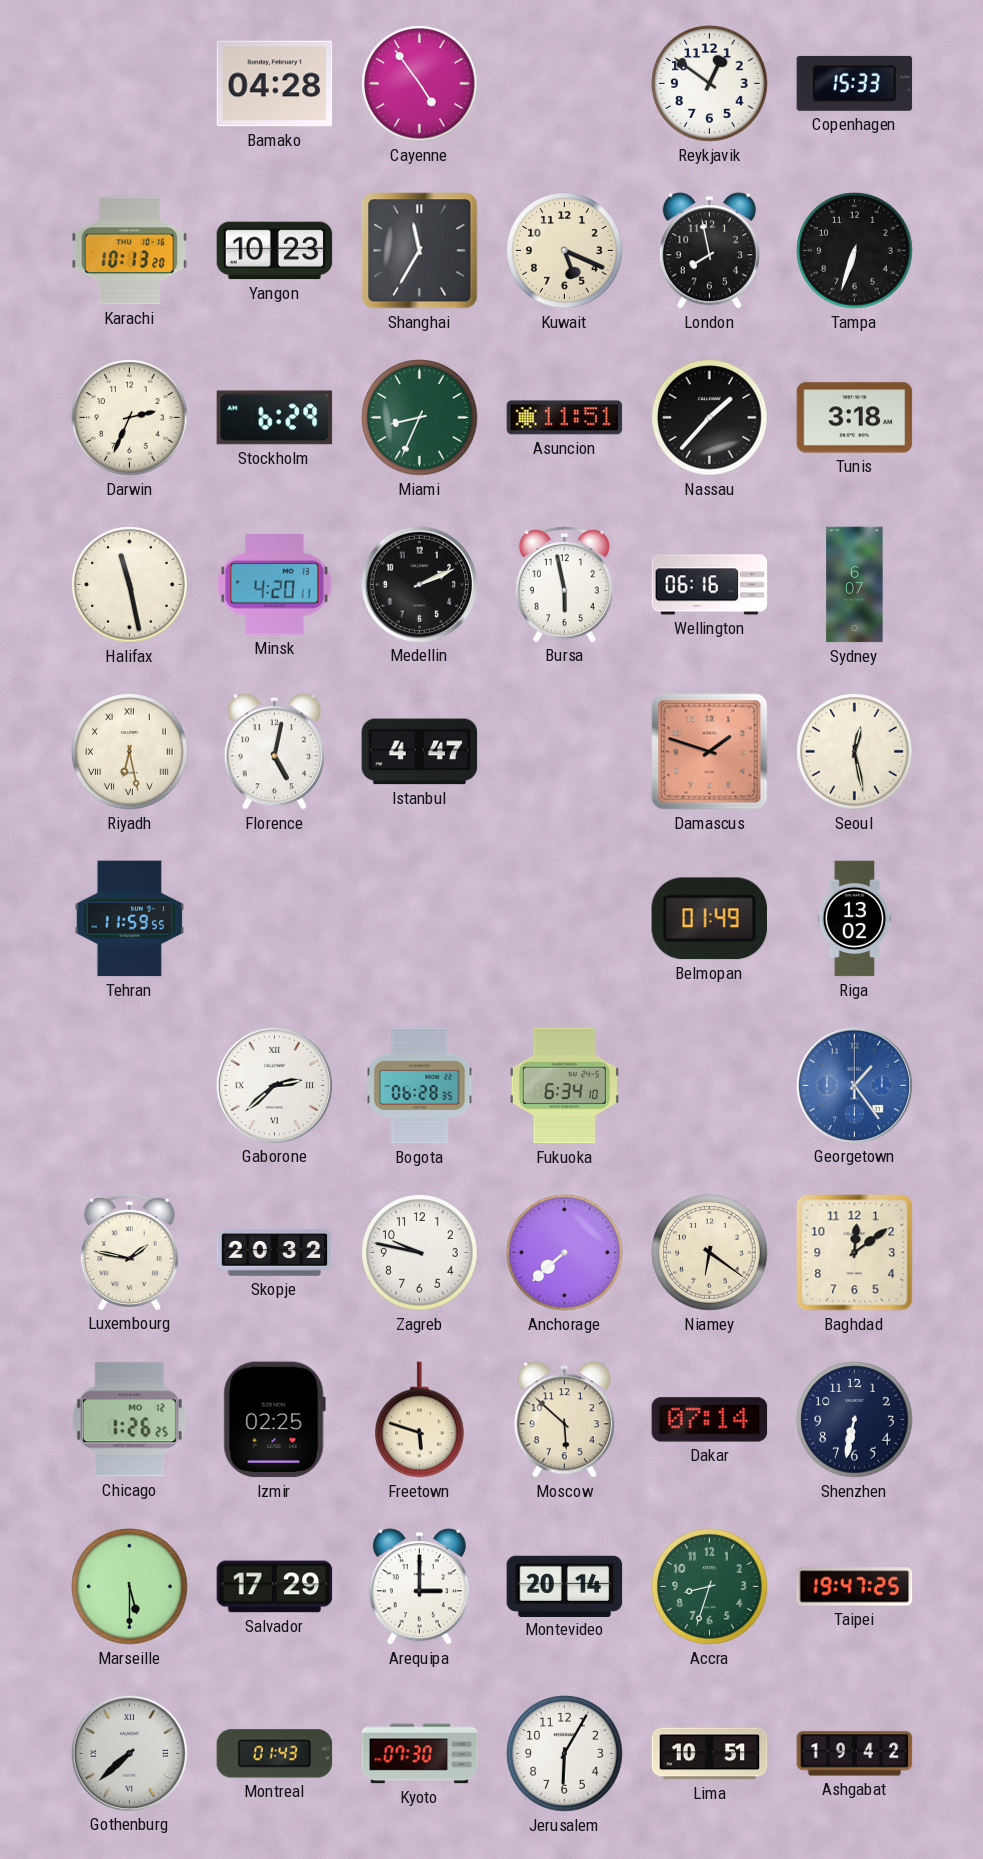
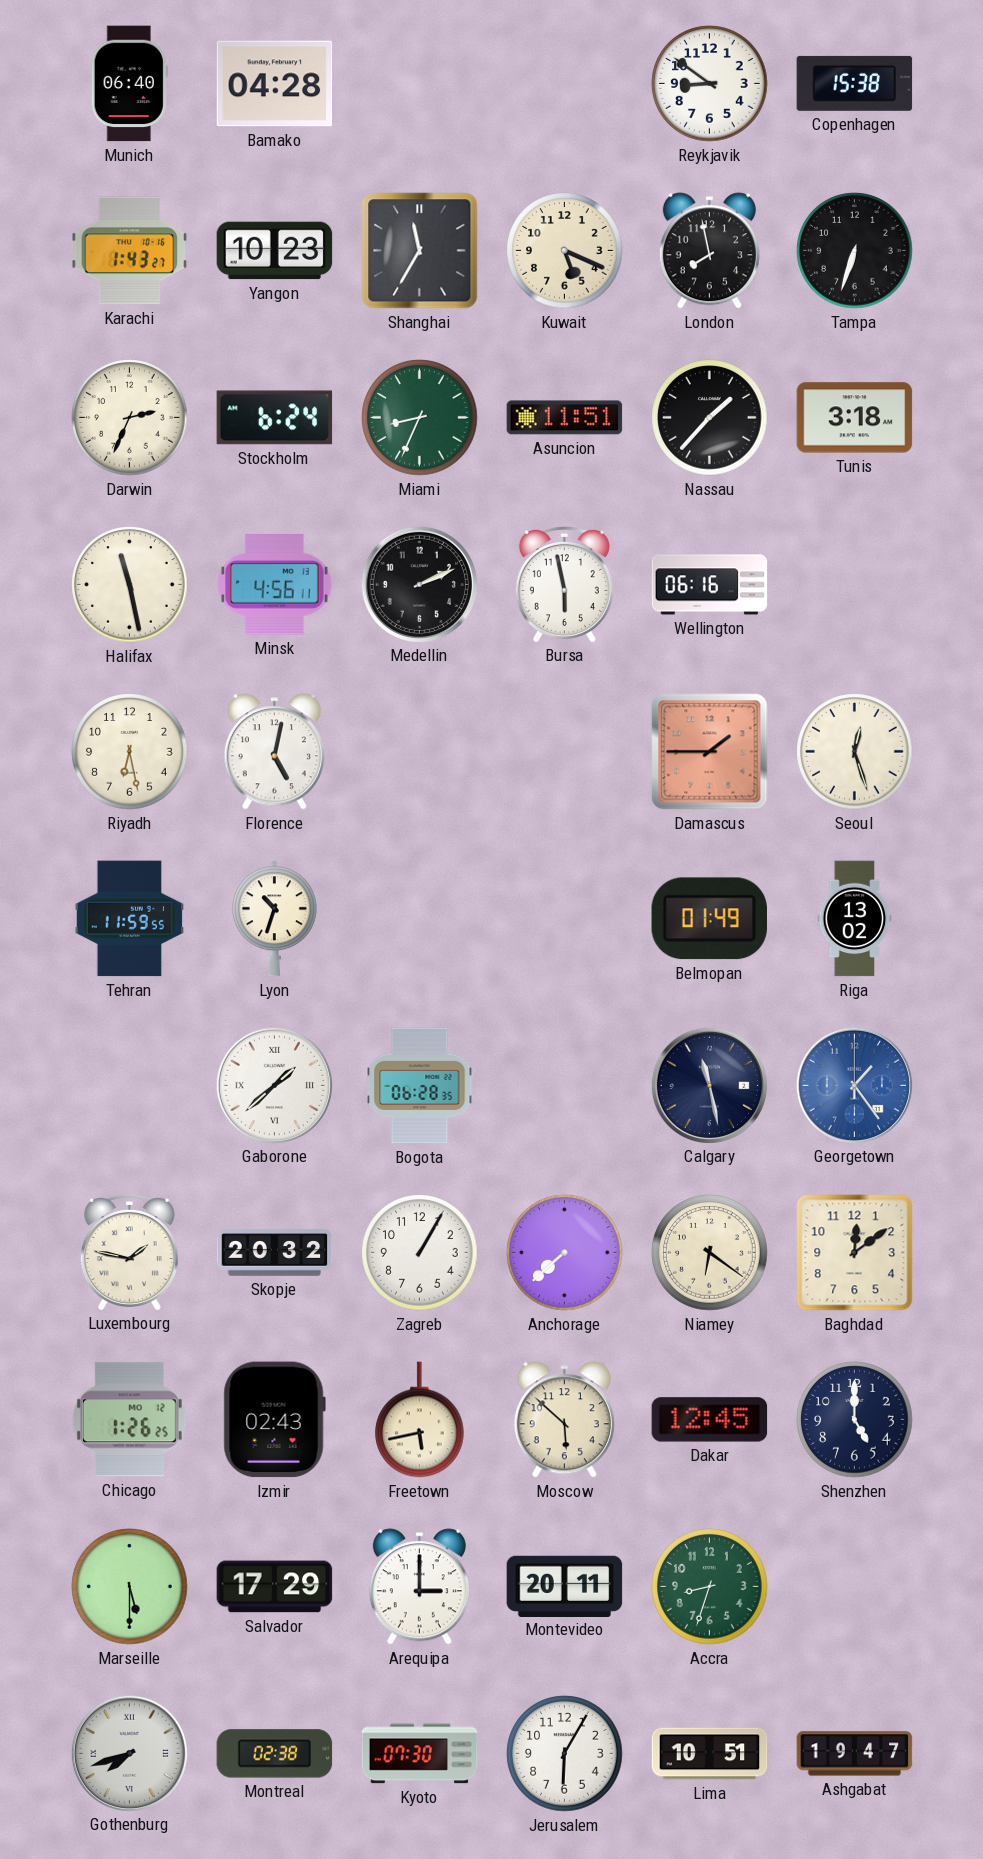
Munich: none -> 06:40
Cayenne: 4:54 -> none
Reykjavik: 12:51 -> 8:51
Copenhagen: 15:33 -> 15:38
Karachi: 10:13 -> 1:43
Stockholm: 6:29 -> 6:24
Minsk: 4:20 -> 4:56
Sydney: 6:07 -> none
Riyadh numerals: Roman -> Arabic
Istanbul: 4:47 -> none
Damascus: 1:48 -> 1:45
Seoul: 12:28 -> 12:27
Lyon: none -> 10:33
Gaborone: 2:38 -> 1:38
Fukuoka: 6:34 -> none
Calgary: none -> 11:28
Zagreb: 9:47 -> 1:05
Izmir: 02:25 -> 02:43
Freetown: 5:48 -> 5:43
Dakar: 07:14 -> 12:45
Shenzhen: 6:32 -> 5:00
Montevideo: 20:14 -> 20:11
Taipei: 19:47 -> none
Gothenburg: 7:38 -> 7:42
Montreal: 01:43 -> 02:38
Ashgabat: 19:42 -> 19:47
